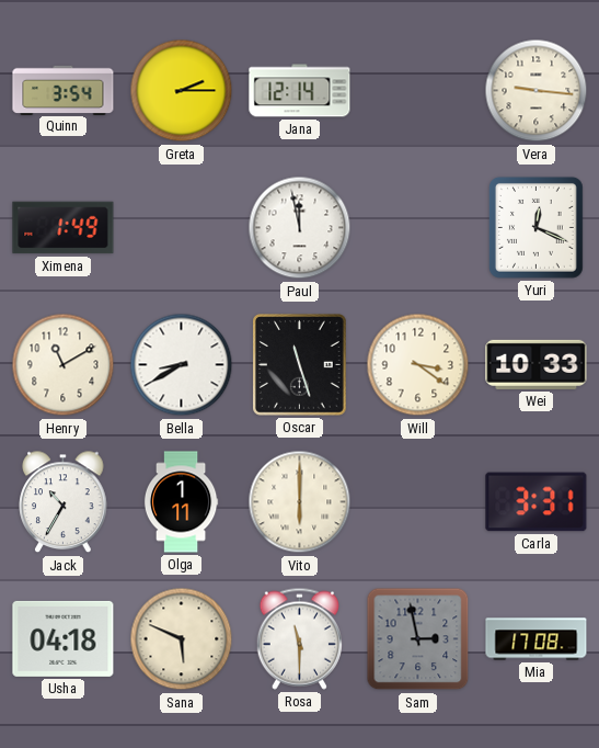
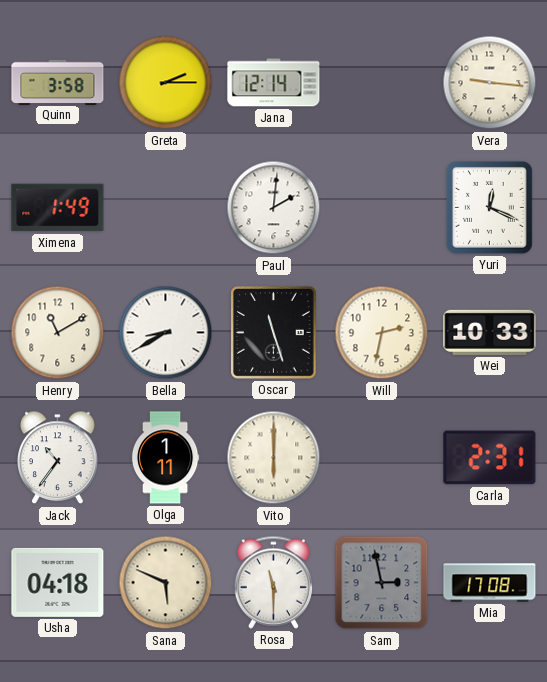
Quinn: 3:54 -> 3:58
Paul: 11:58 -> 2:01
Will: 3:21 -> 2:32
Jack: 10:35 -> 10:36
Carla: 3:31 -> 2:31
